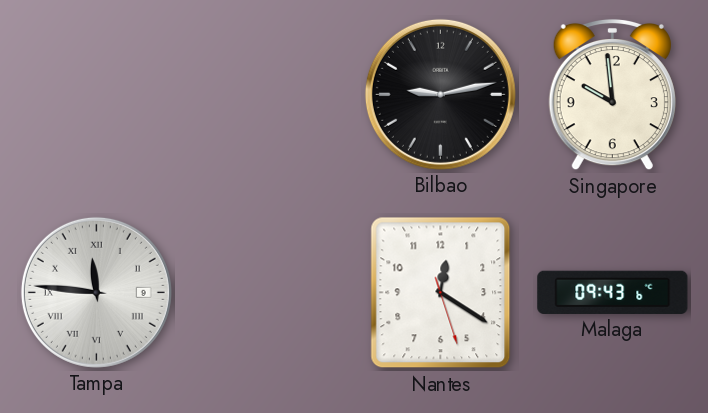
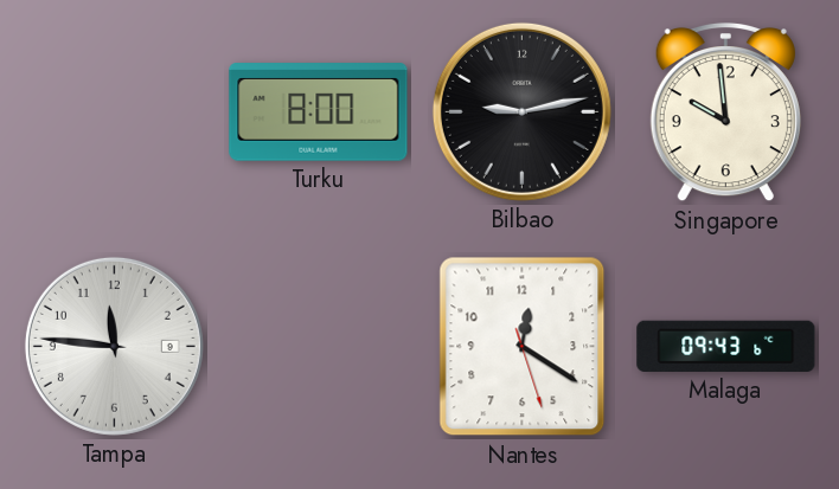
Turku: none -> 8:00
Tampa numerals: Roman -> Arabic
